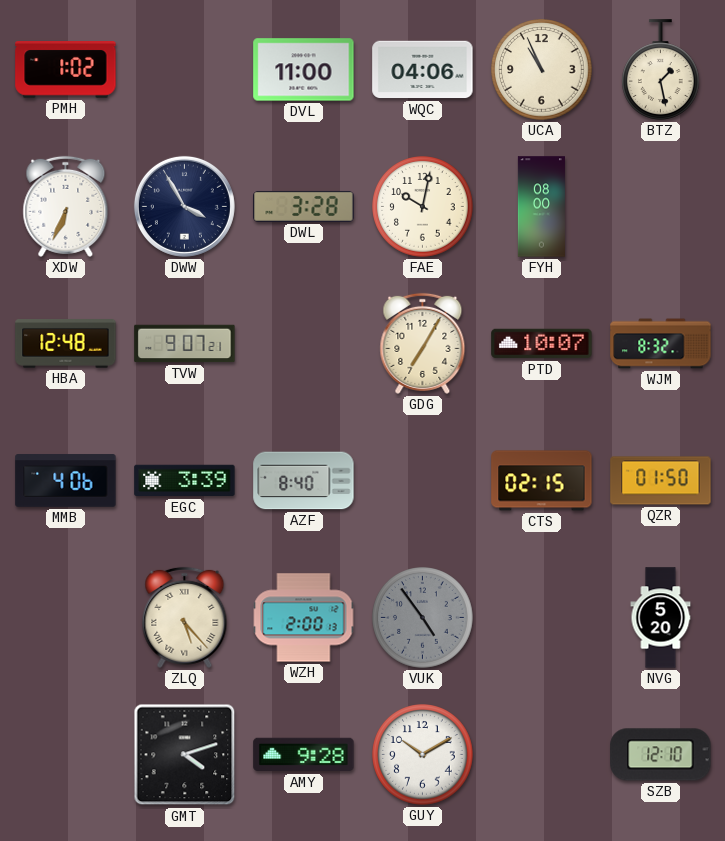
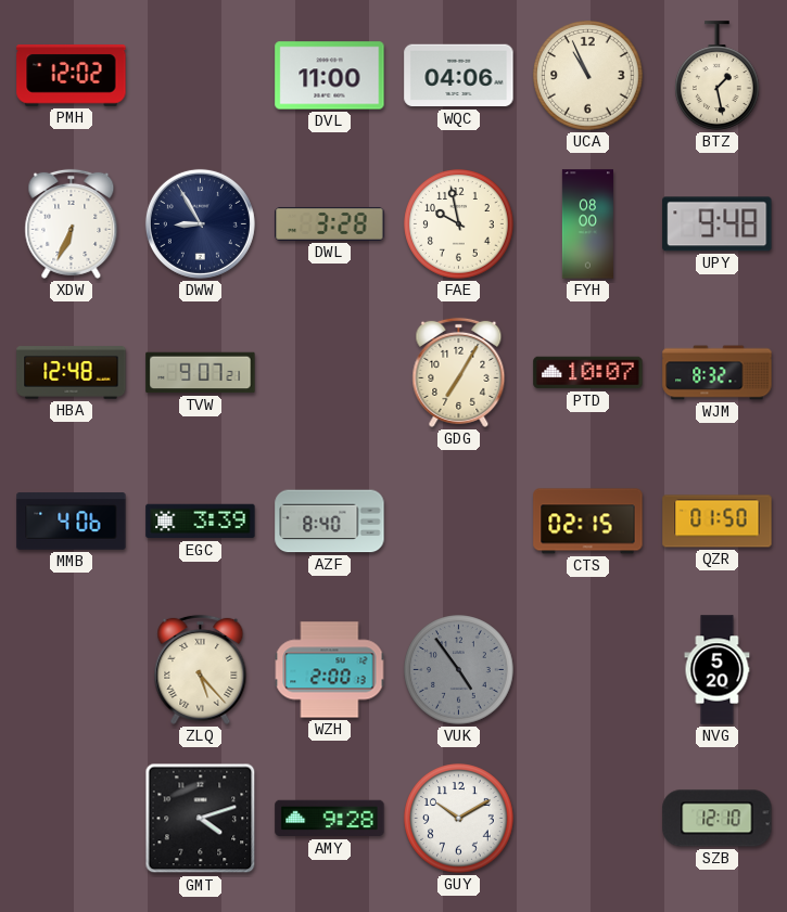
PMH: 1:02 -> 12:02
DWW: 3:55 -> 8:55
FAE: 10:02 -> 9:58
UPY: none -> 9:48
